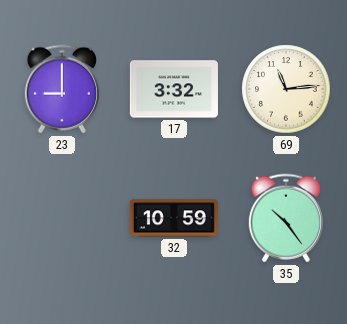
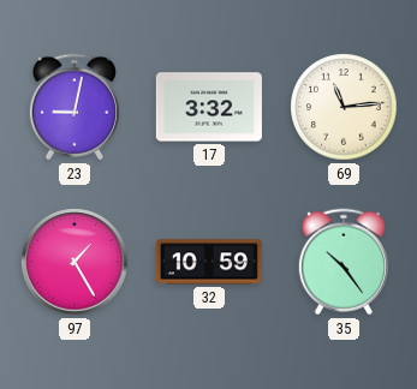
23: 9:00 -> 9:02
97: none -> 1:25
